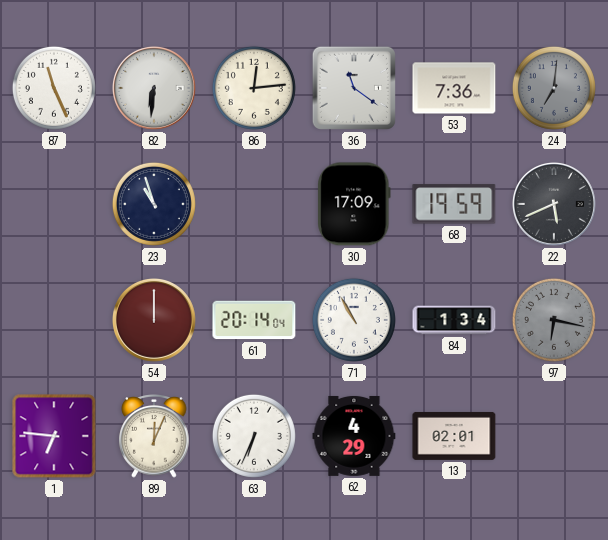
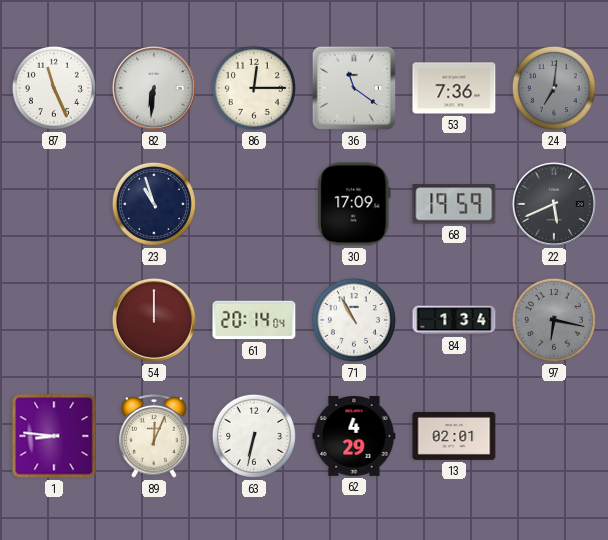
86: 12:14 -> 12:15
1: 6:46 -> 8:46
63: 6:34 -> 6:32
